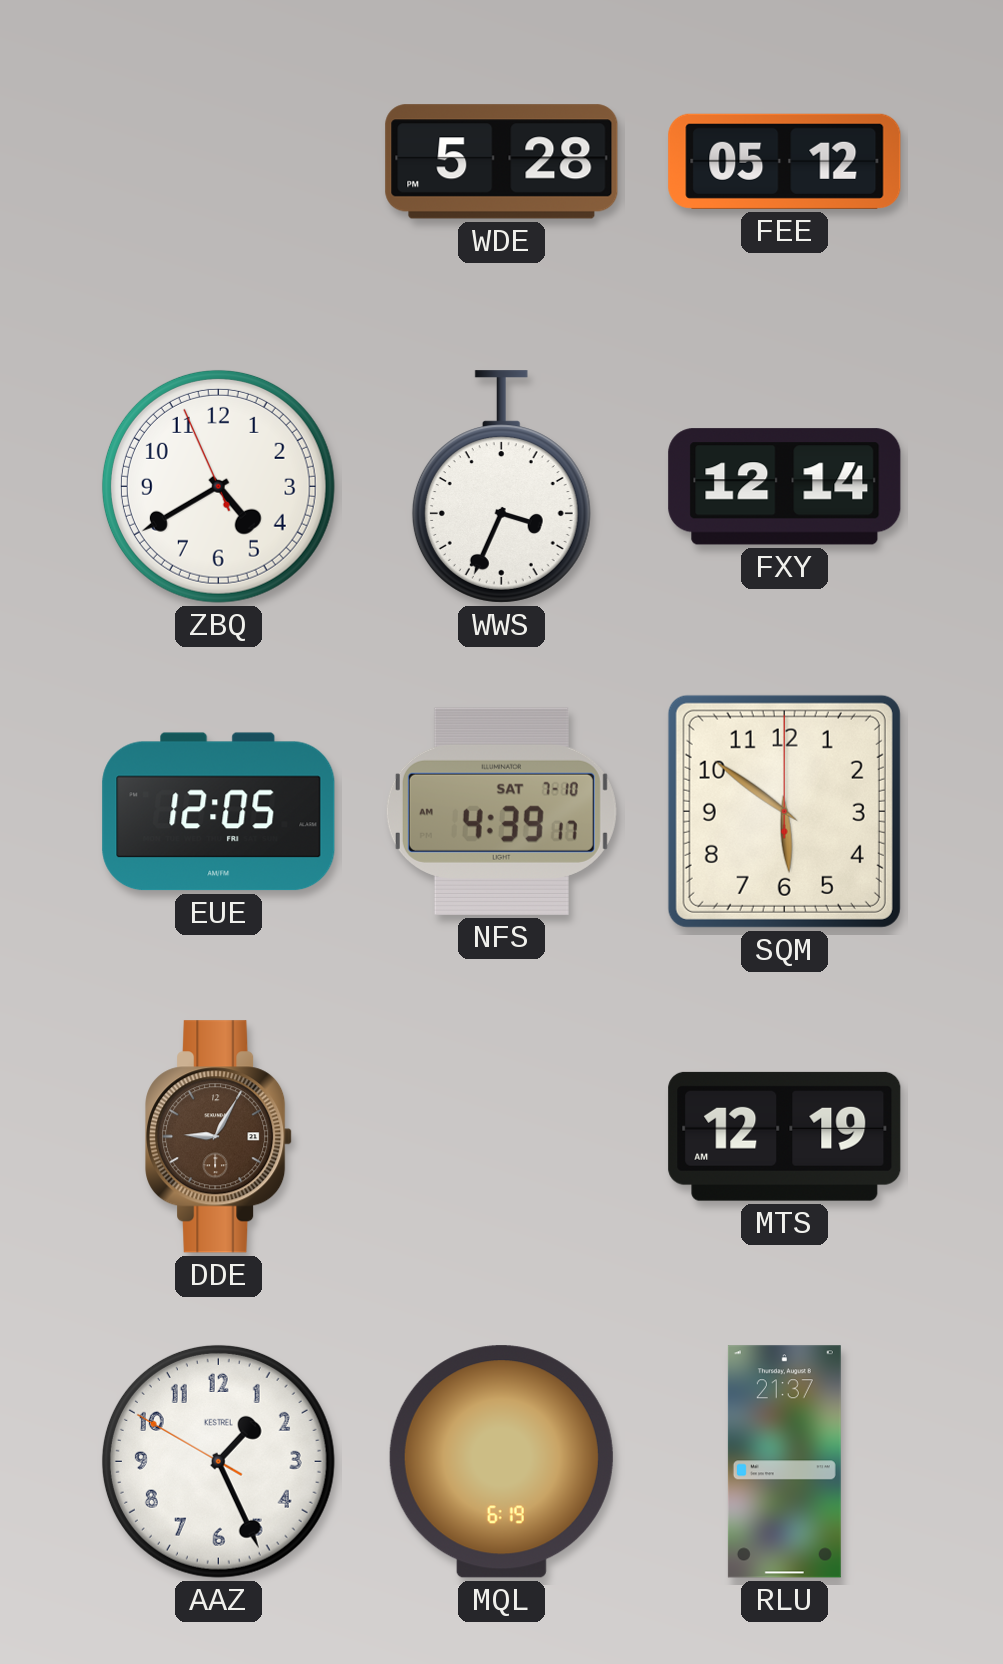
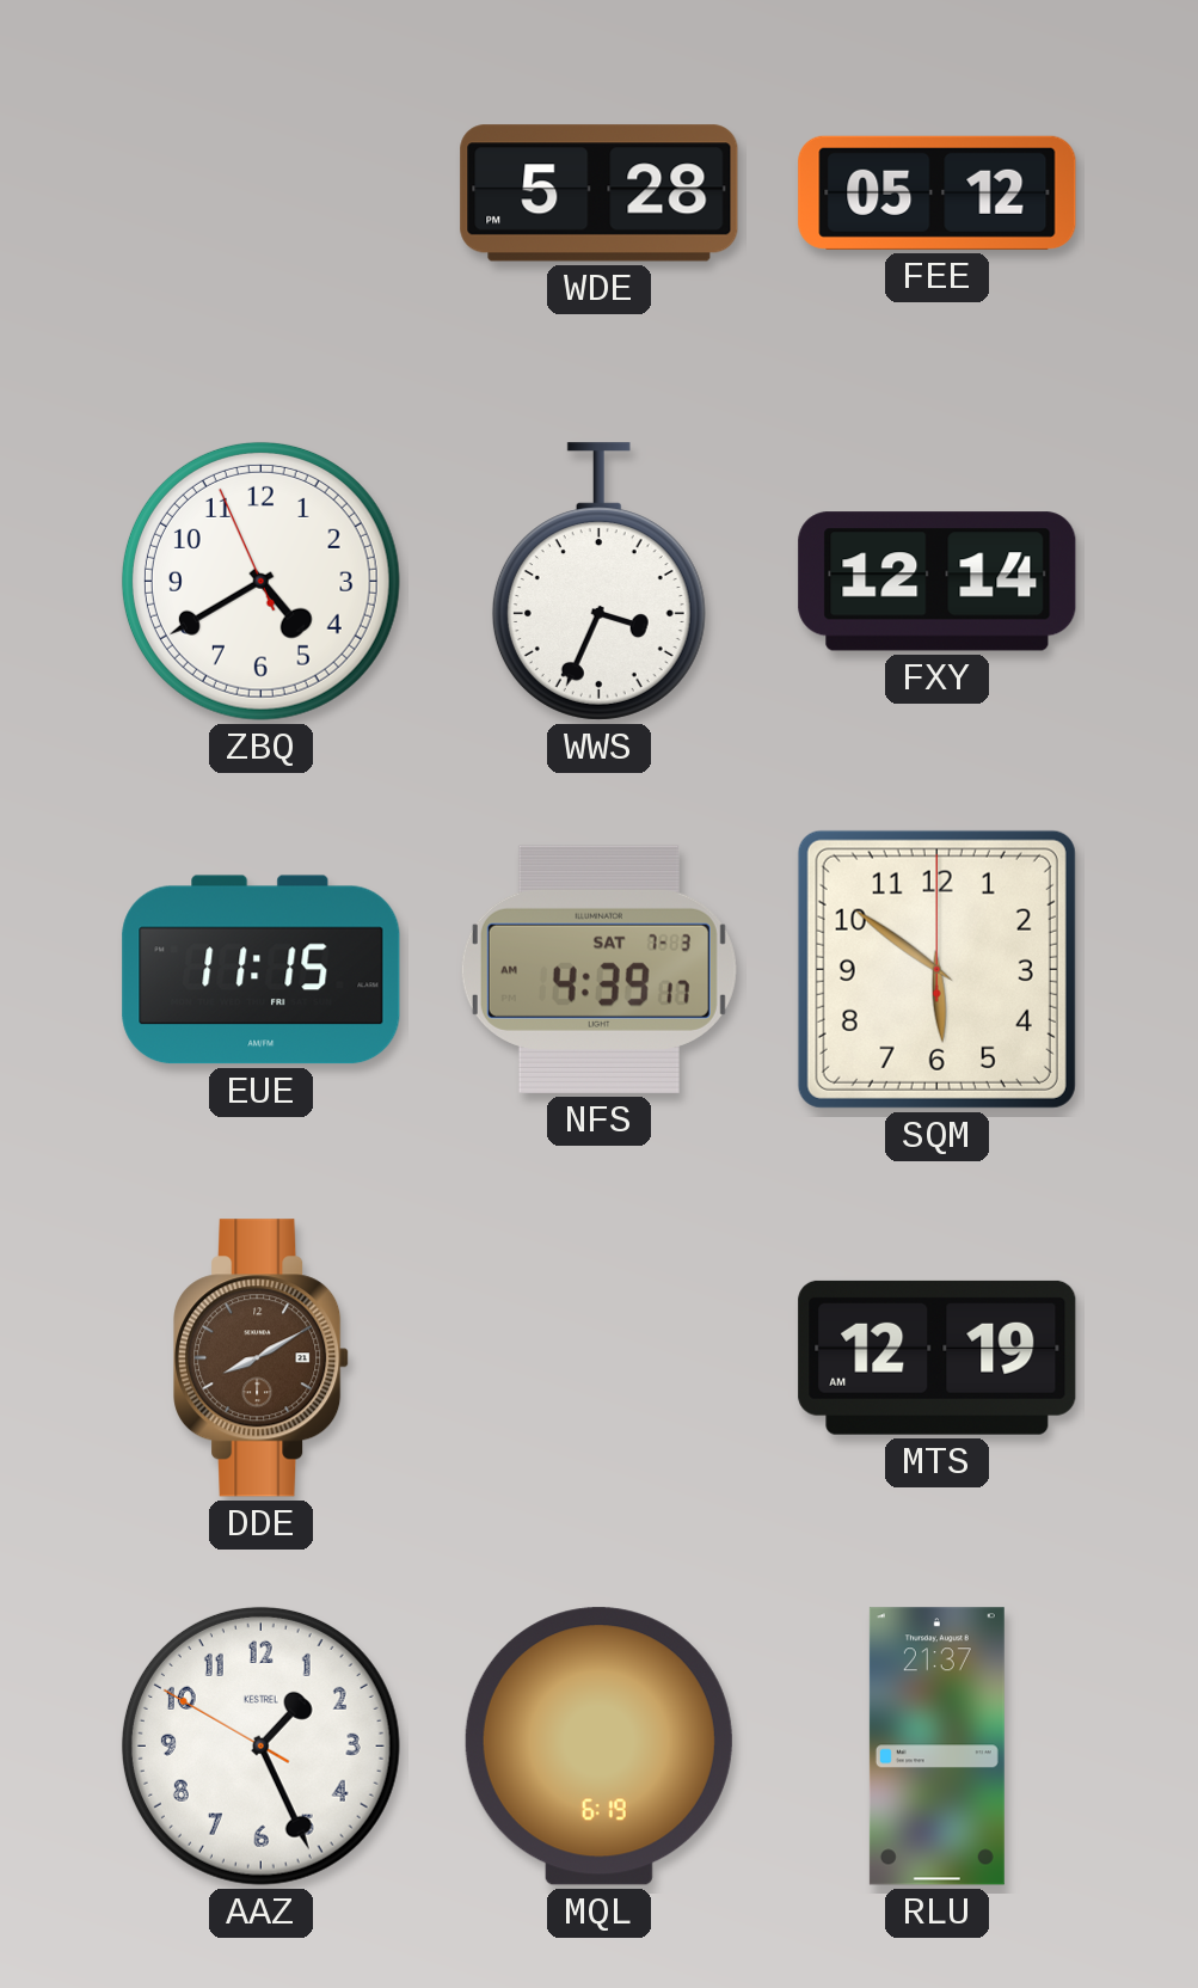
EUE: 12:05 -> 11:15
NFS date: SAT 7-10 -> SAT 7-3
DDE: 9:05 -> 8:10
